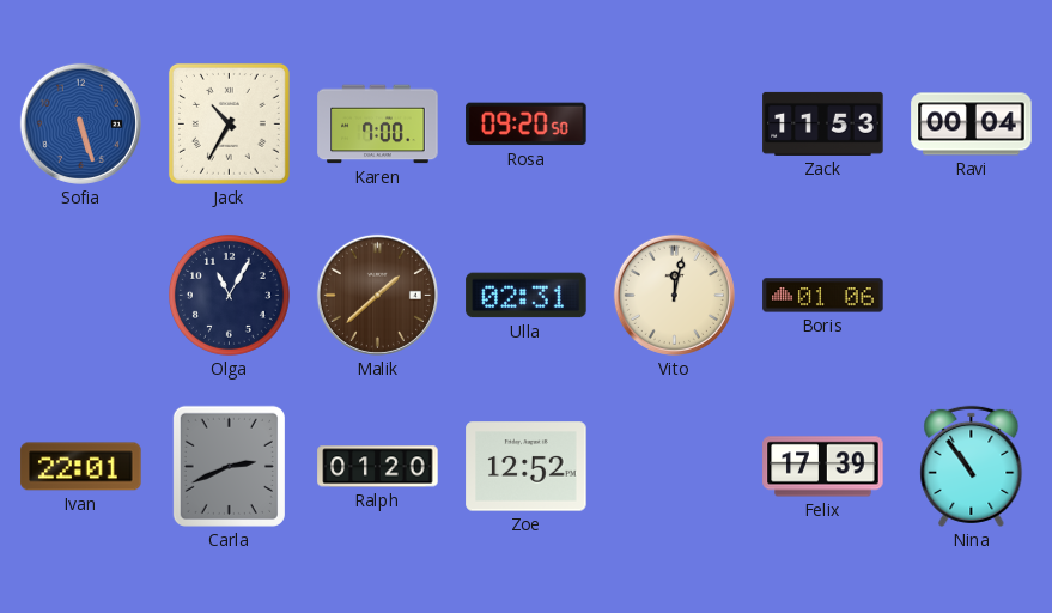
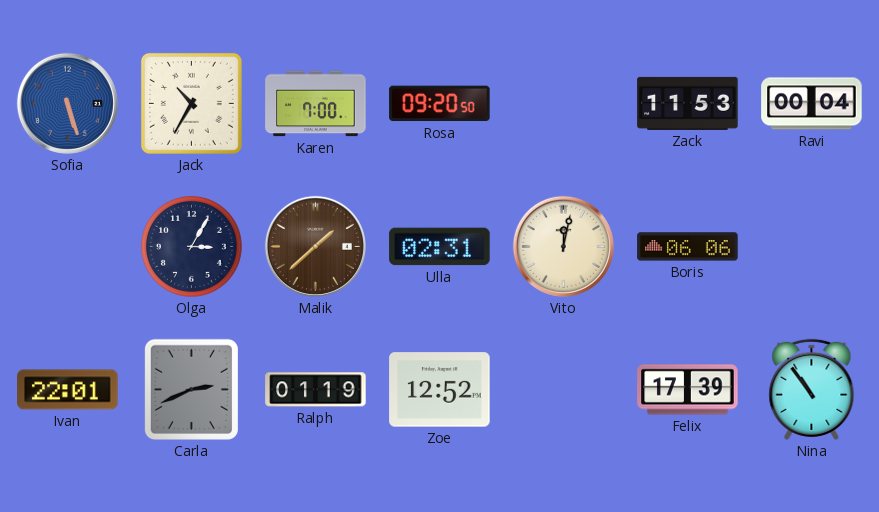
Olga: 11:05 -> 3:05
Boris: 01:06 -> 06:06
Ralph: 01:20 -> 01:19
